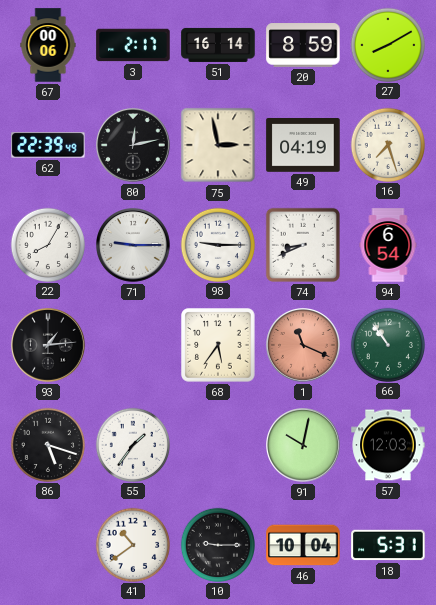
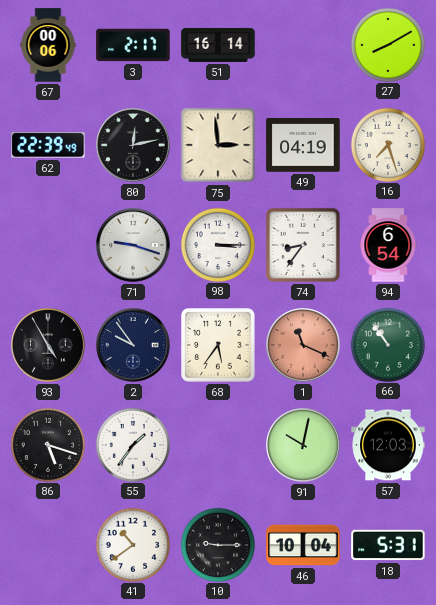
20: 8:59 -> none
75: 2:58 -> 2:59
22: 8:05 -> none
71: 9:15 -> 9:18
98: 9:15 -> 3:15
74: 8:41 -> 8:36
93: 1:14 -> 4:55
2: none -> 9:54
